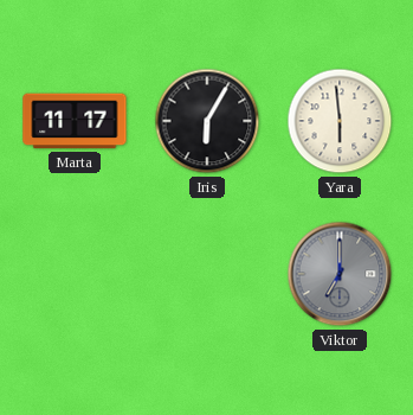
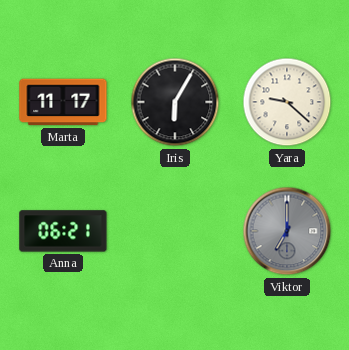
Yara: 5:59 -> 9:22
Anna: none -> 06:21
